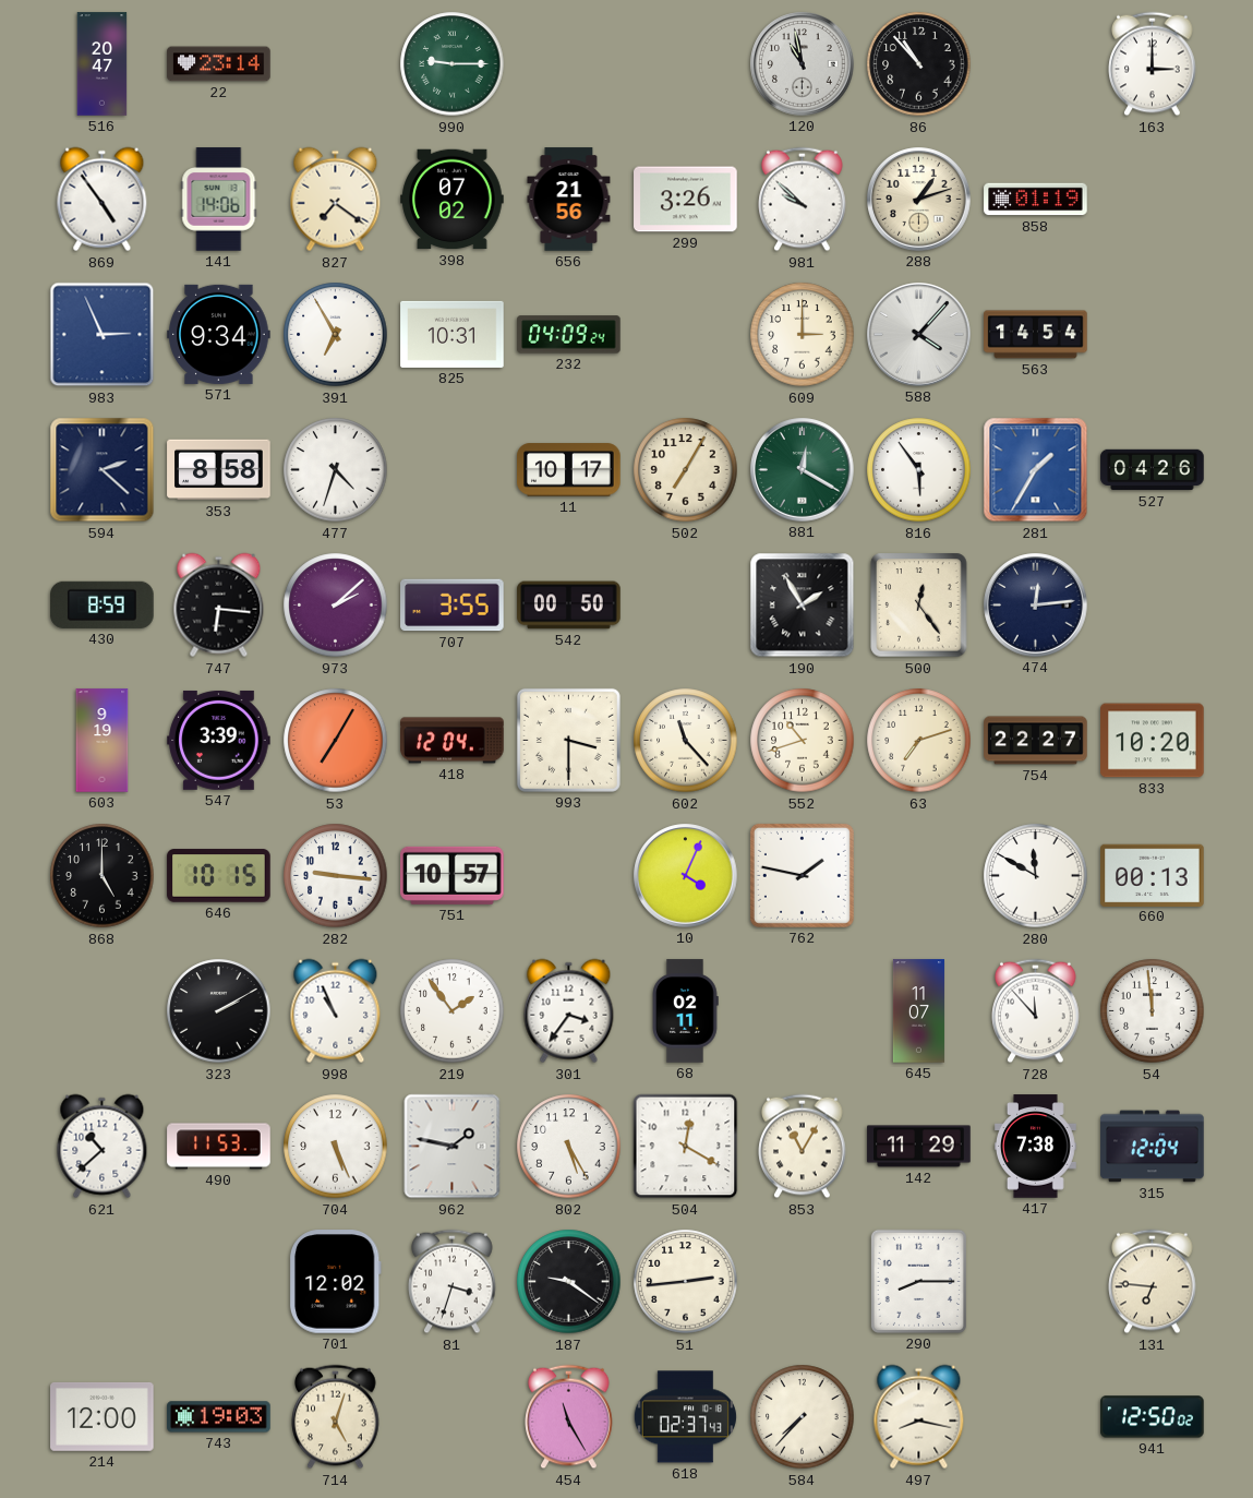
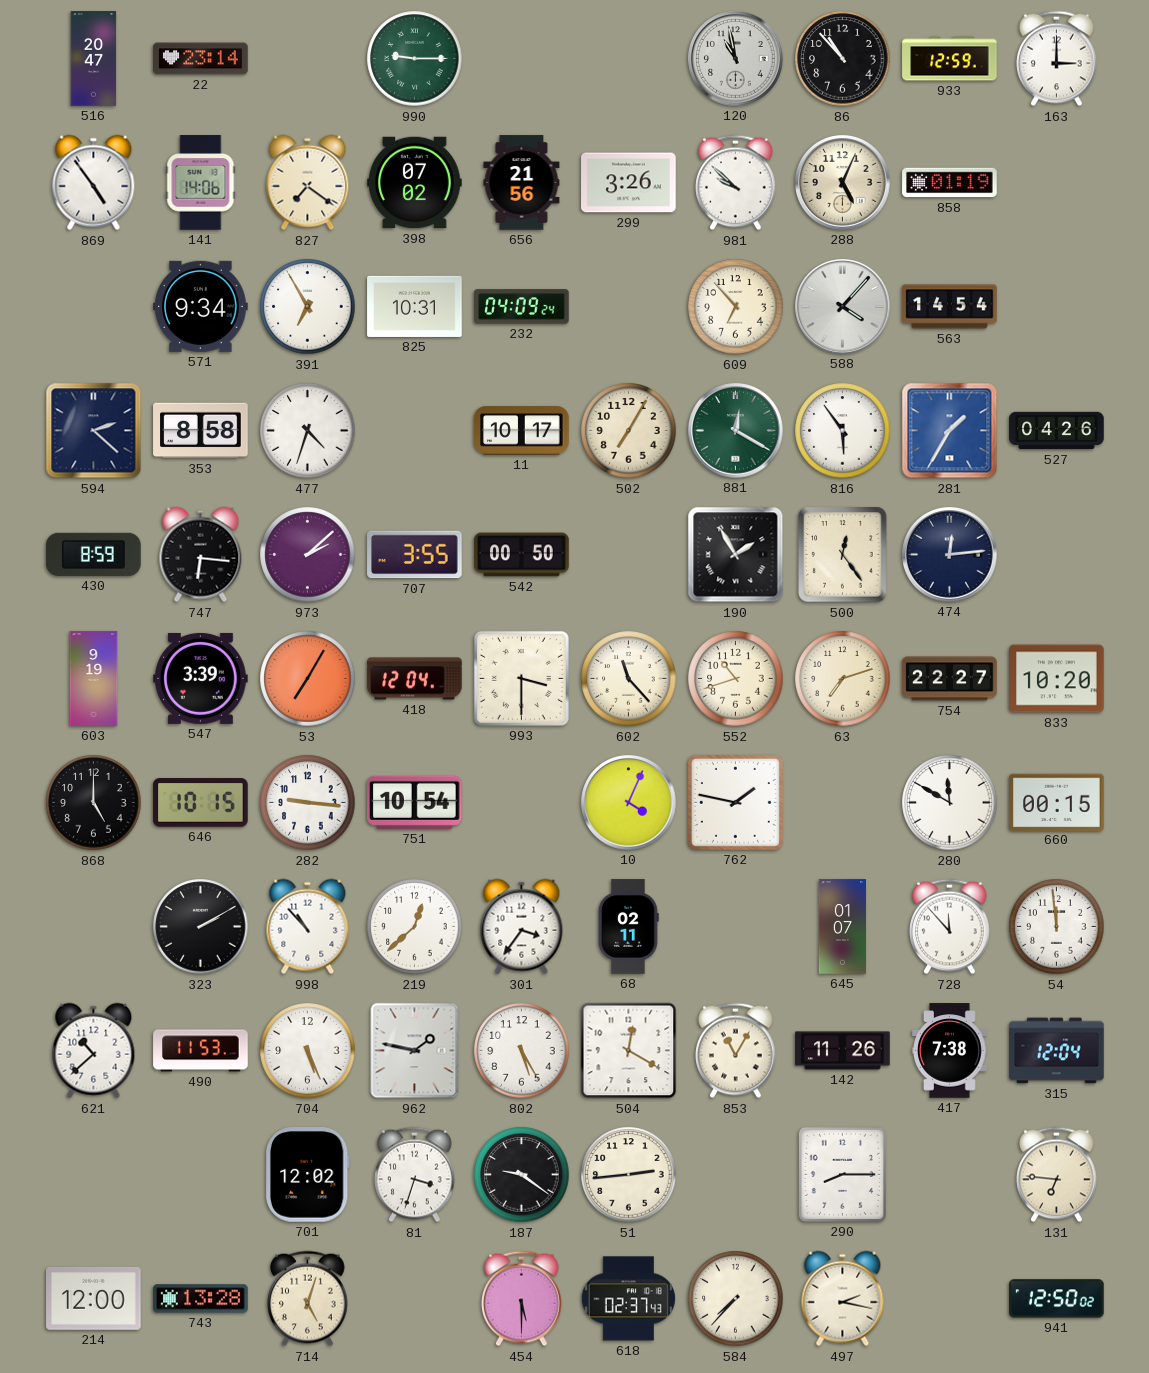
933: none -> 12:59
288: 1:12 -> 5:04
983: 2:56 -> none
609: 3:00 -> 6:53
751: 10:57 -> 10:54
660: 00:13 -> 00:15
998: 10:56 -> 10:53
219: 1:54 -> 12:38
645: 11:07 -> 01:07
142: 11:29 -> 11:26
743: 19:03 -> 13:28
454: 11:25 -> 5:30
497: 8:17 -> 2:17
